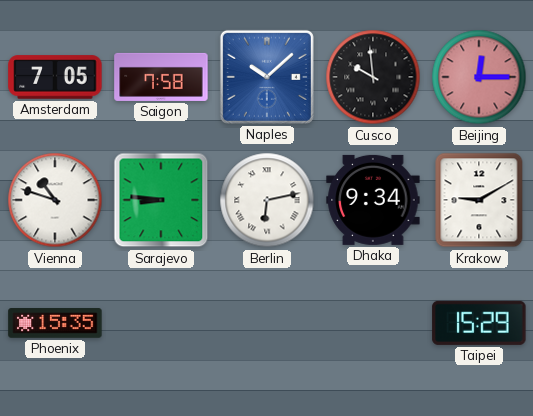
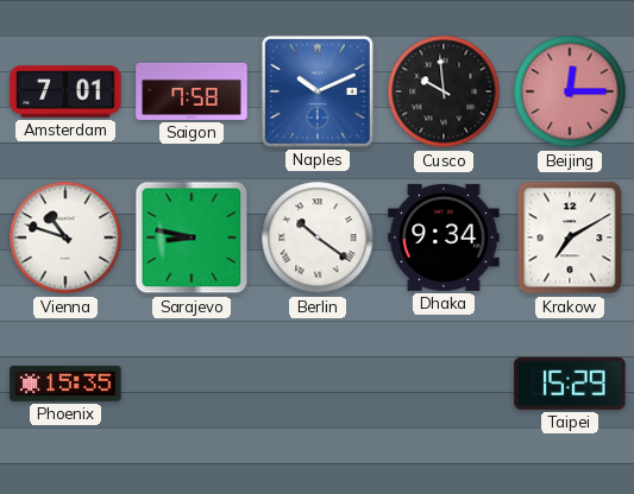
Amsterdam: 7:05 -> 7:01
Naples: 10:08 -> 10:11
Sarajevo: 8:46 -> 8:47
Berlin: 6:13 -> 10:21
Krakow: 9:10 -> 7:10
